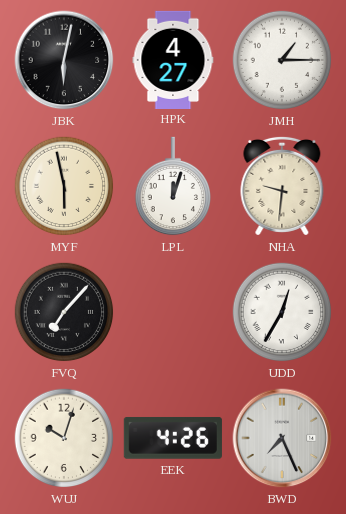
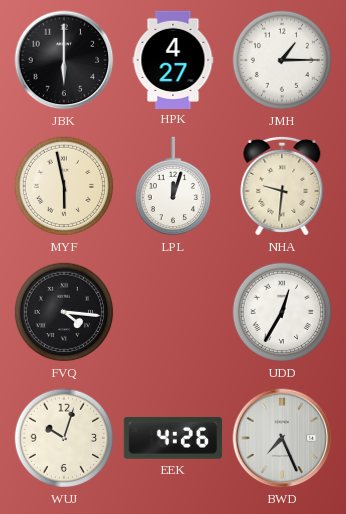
JBK: 6:02 -> 6:00
FVQ: 7:07 -> 4:16
